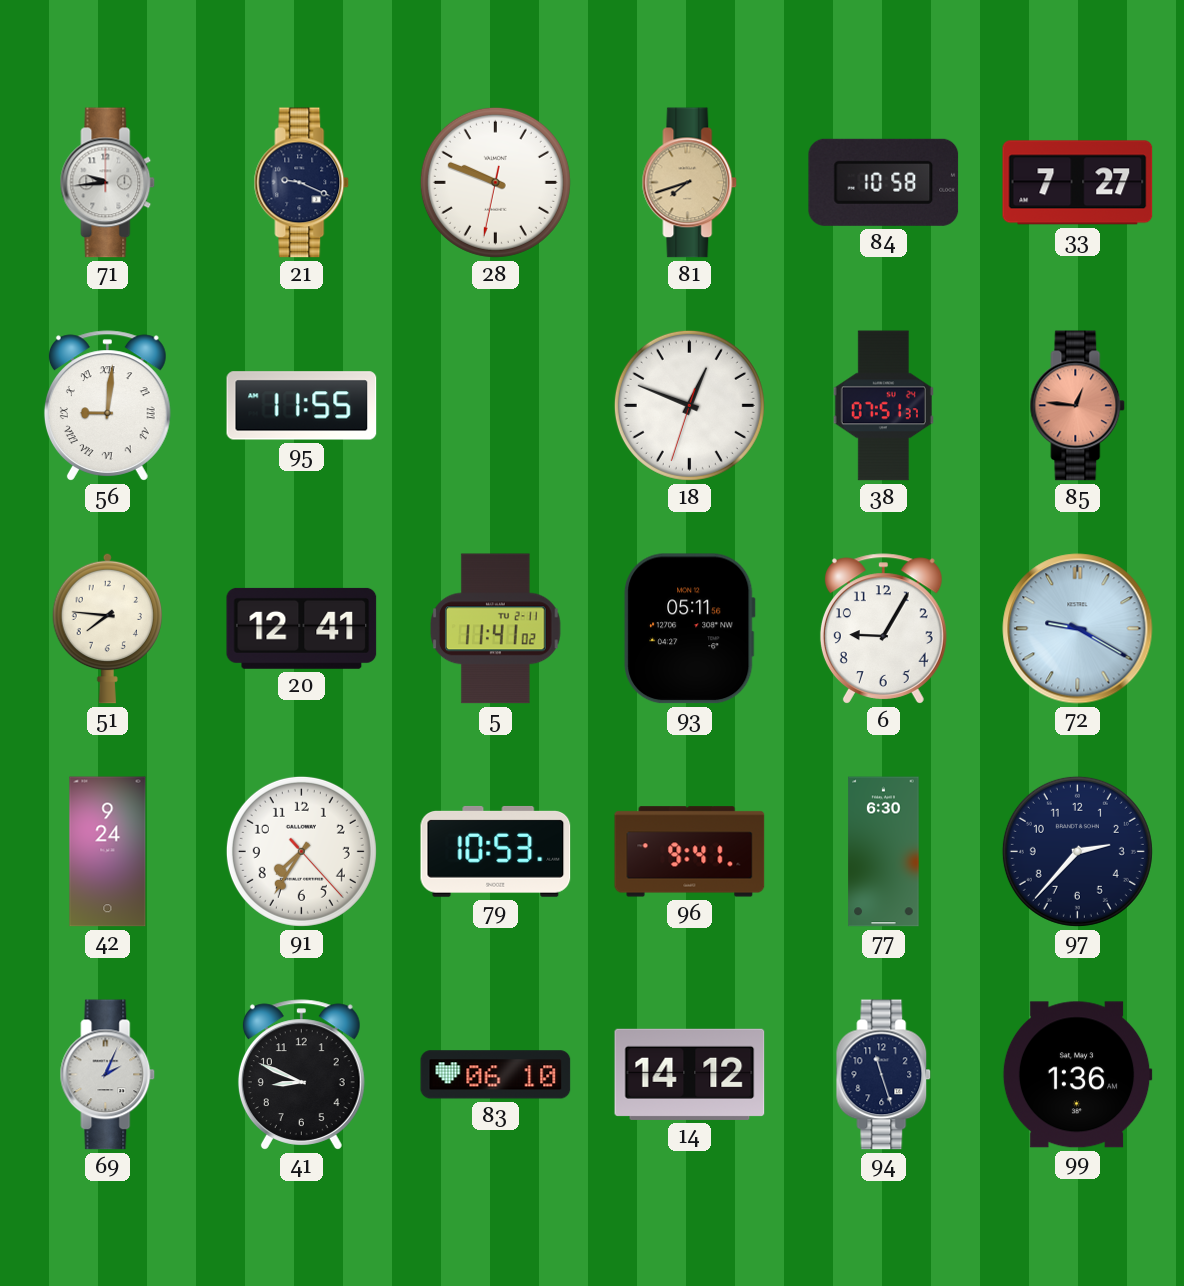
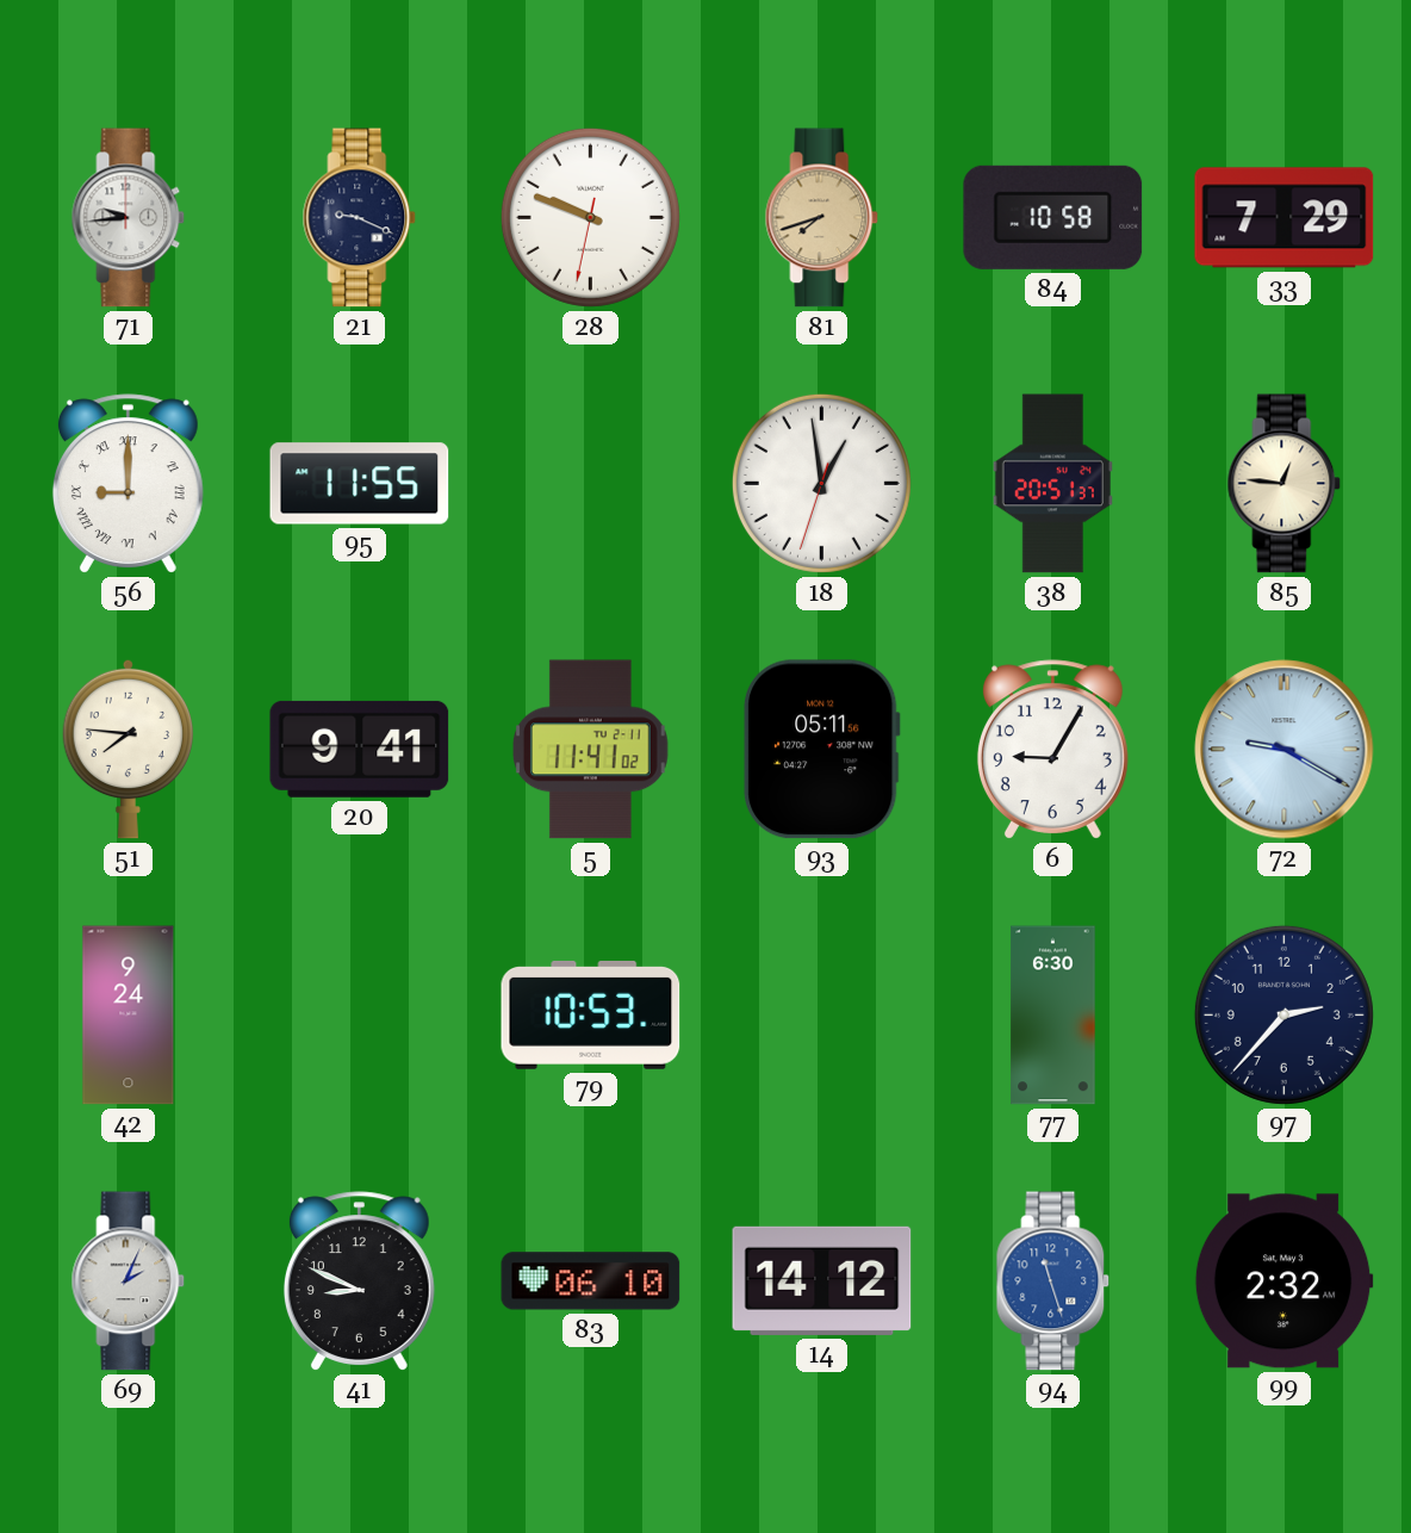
33: 7:27 -> 7:29
56: 9:01 -> 9:00
18: 12:48 -> 12:58
38: 07:51 -> 20:51
85 dial: salmon -> cream
20: 12:41 -> 9:41
91: 7:35 -> none
96: 9:41 -> none
94 dial: navy -> blue
99: 1:36 -> 2:32
